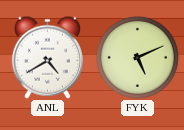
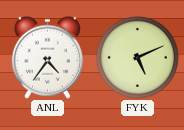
ANL: 4:40 -> 4:36
